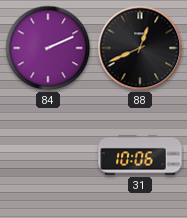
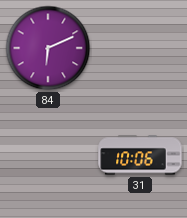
84: 2:11 -> 6:11
88: 12:41 -> none
